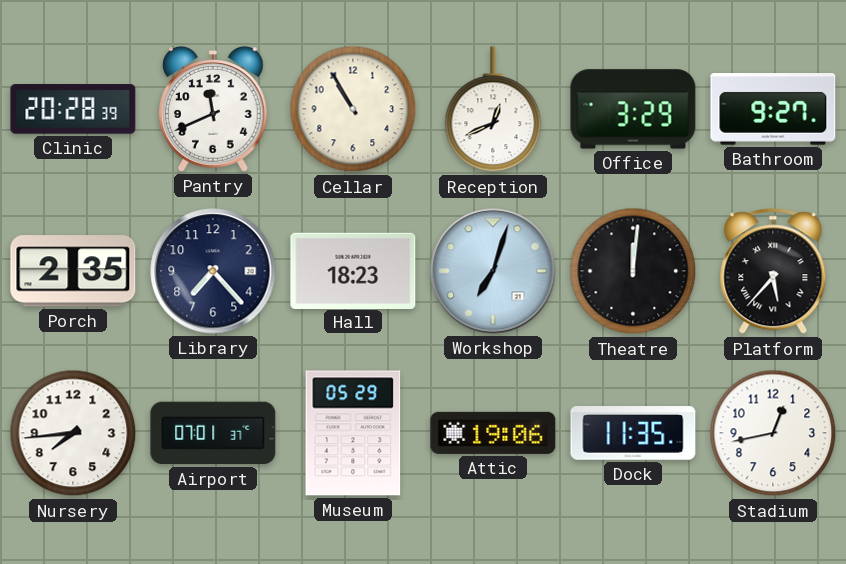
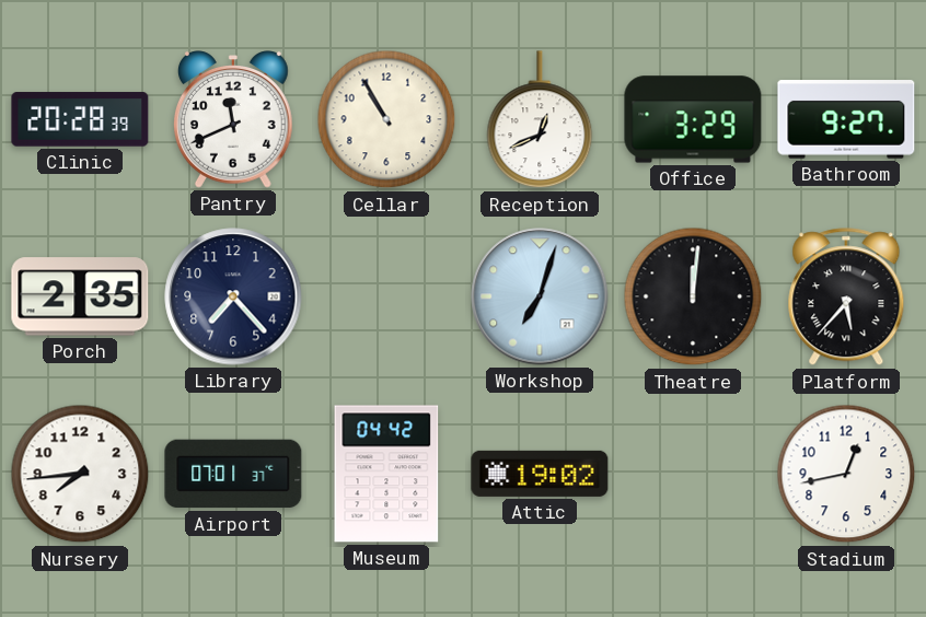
Hall: 18:23 -> none
Museum: 05:29 -> 04:42
Attic: 19:06 -> 19:02
Dock: 11:35 -> none
